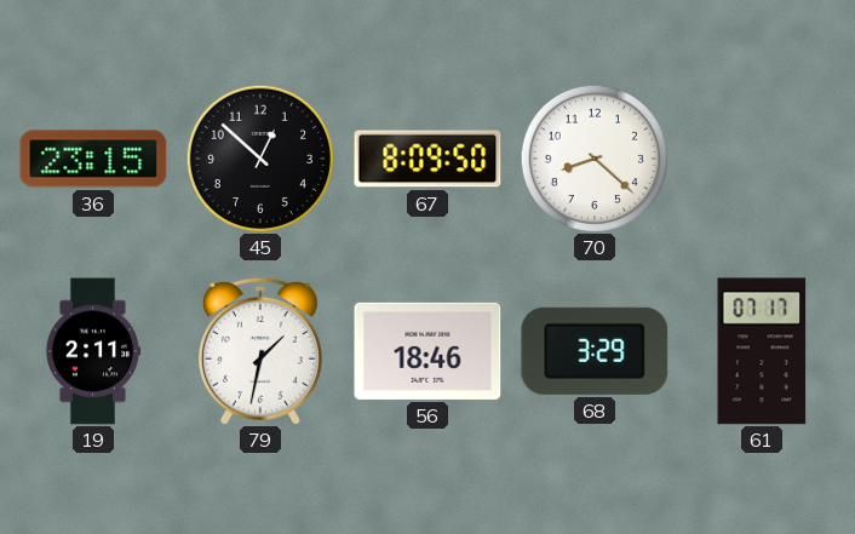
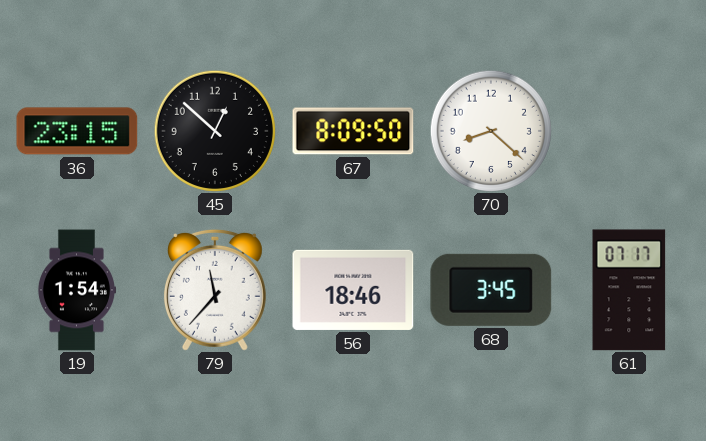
19: 2:11 -> 1:54
79: 1:32 -> 11:37
68: 3:29 -> 3:45
